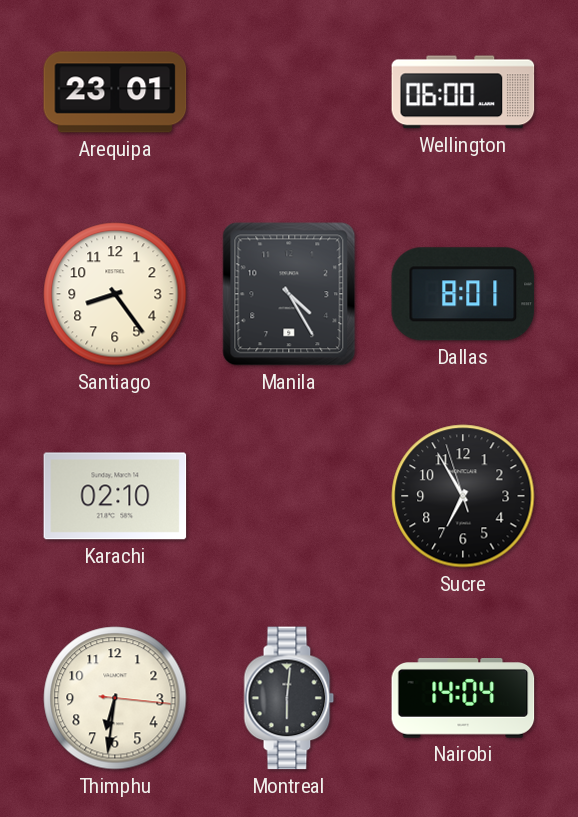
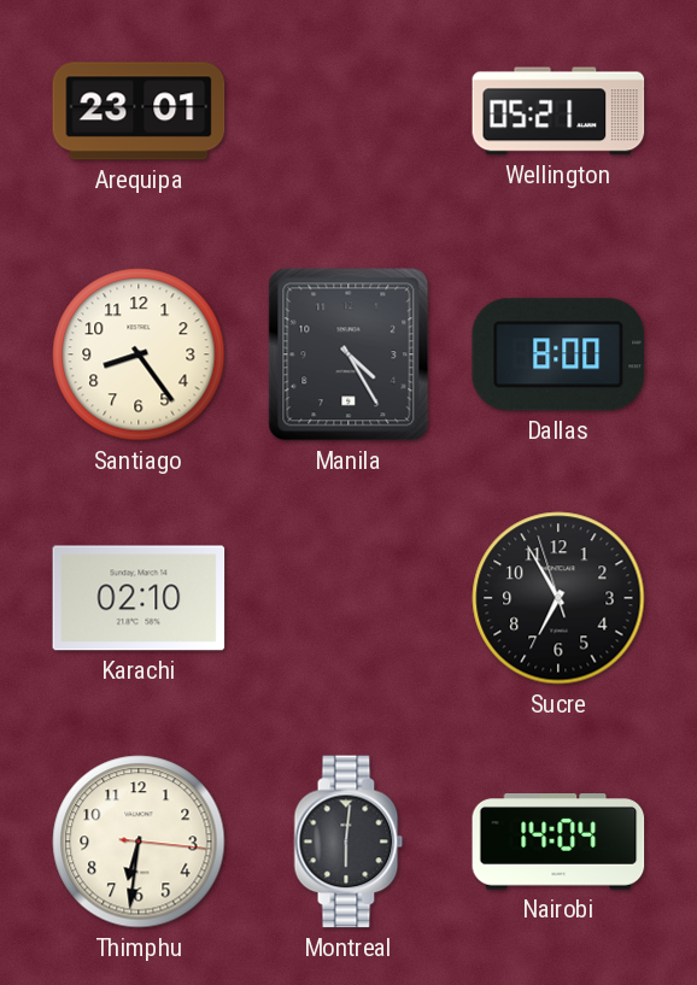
Wellington: 06:00 -> 05:21
Dallas: 8:01 -> 8:00
